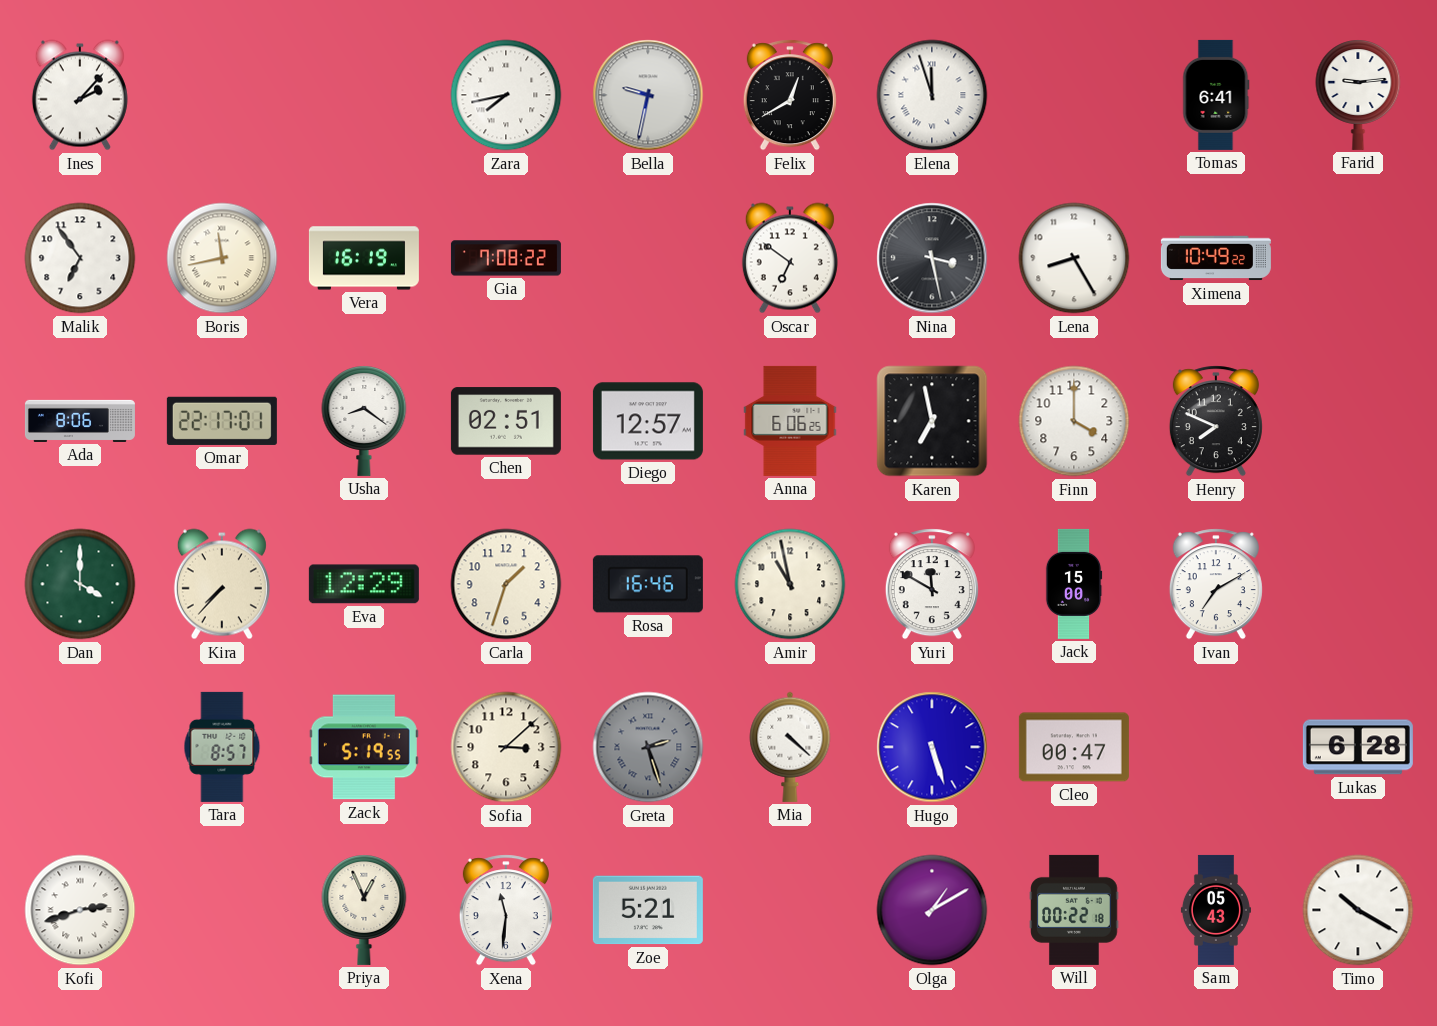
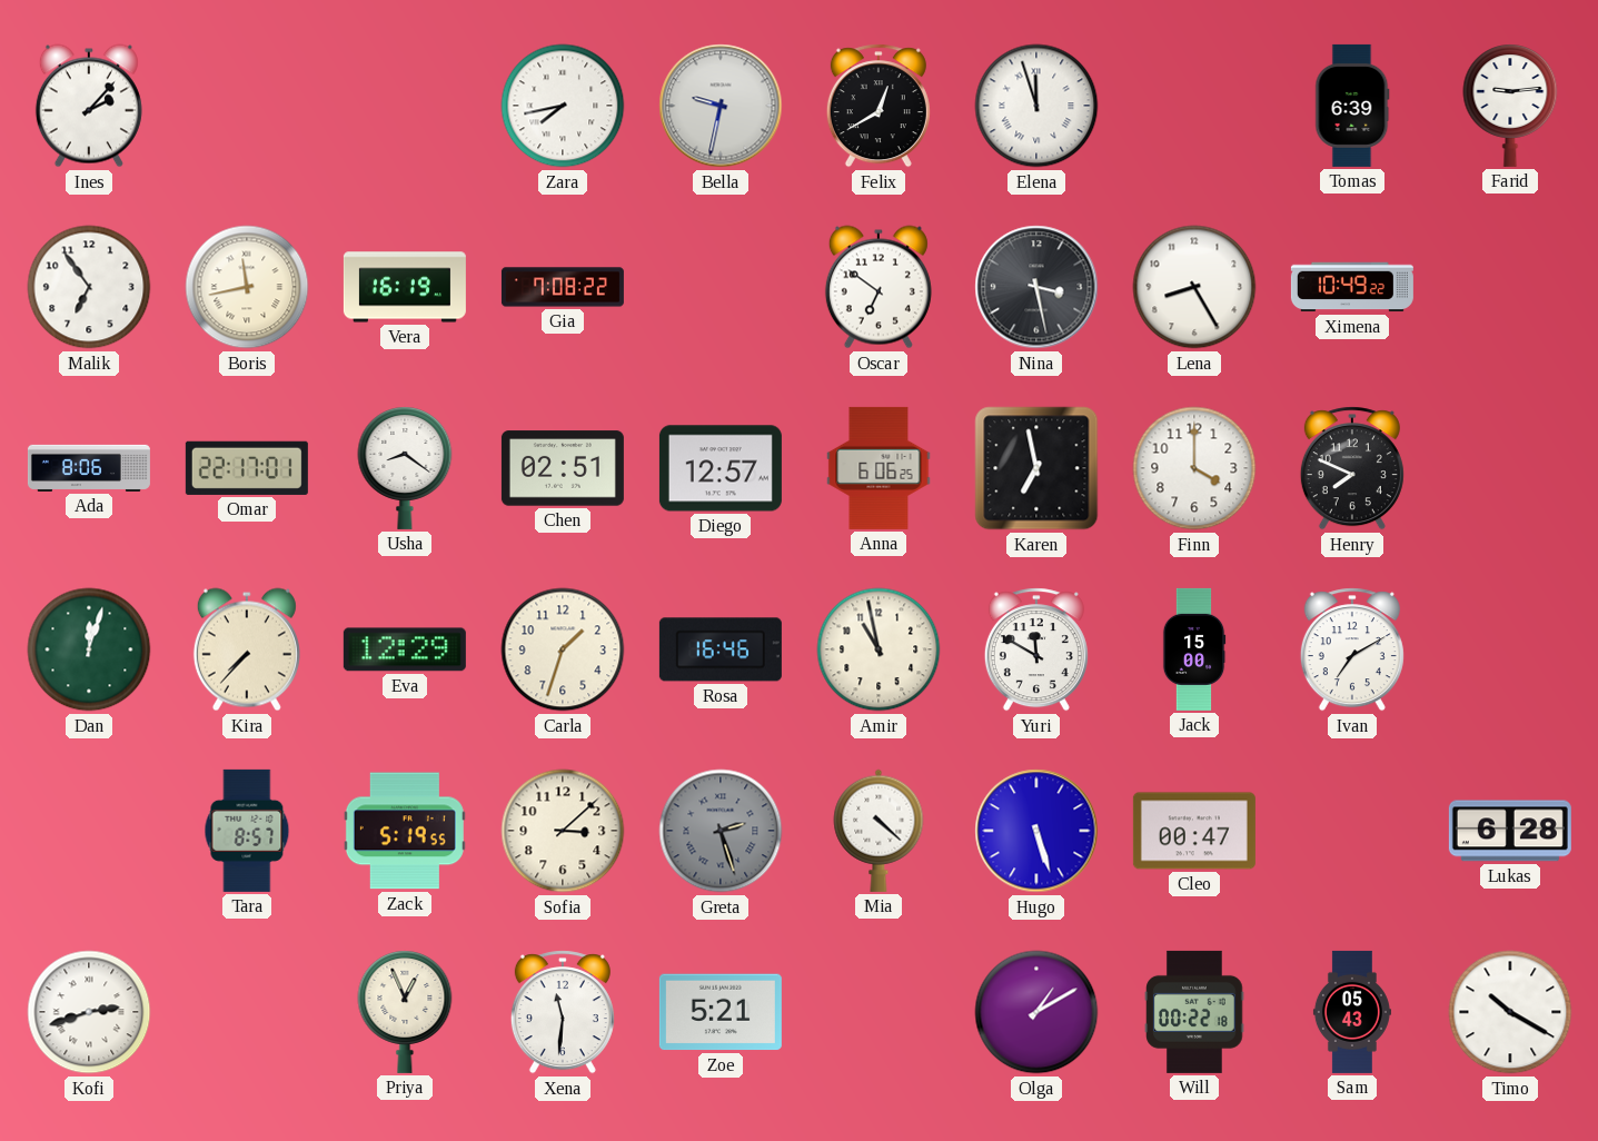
Tomas: 6:41 -> 6:39
Dan: 4:00 -> 12:03
